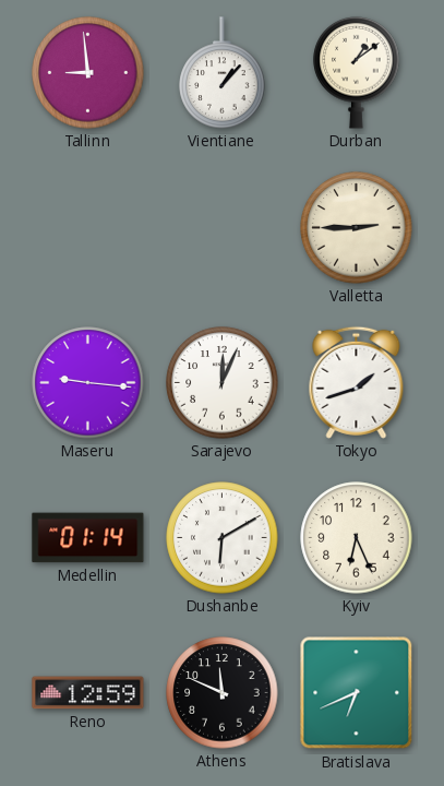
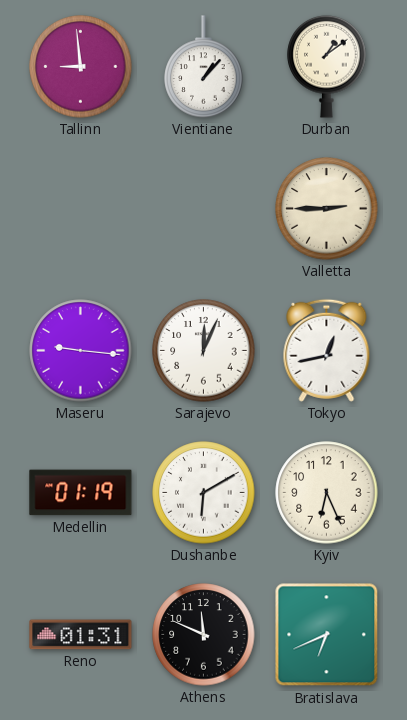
Tokyo: 1:42 -> 12:43
Medellin: 01:14 -> 01:19
Reno: 12:59 -> 01:31
